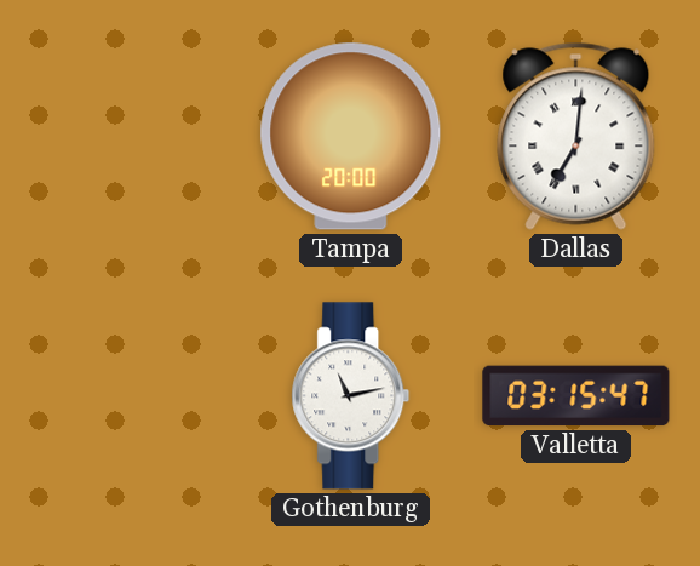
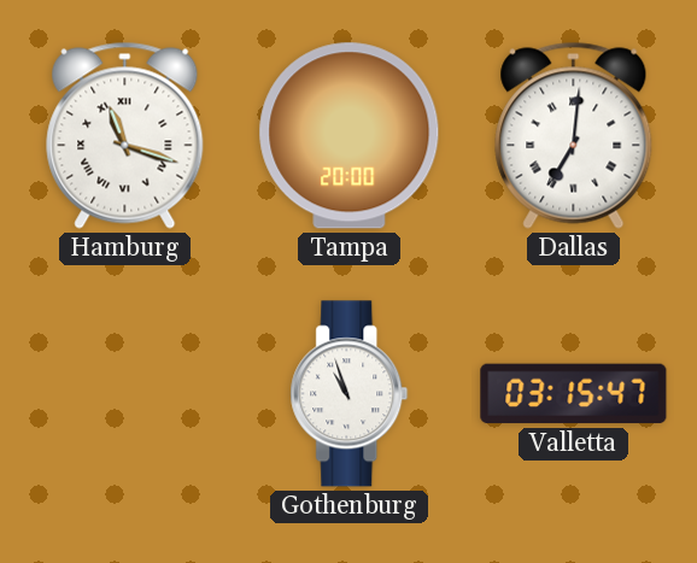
Hamburg: none -> 11:18
Gothenburg: 11:13 -> 10:57
